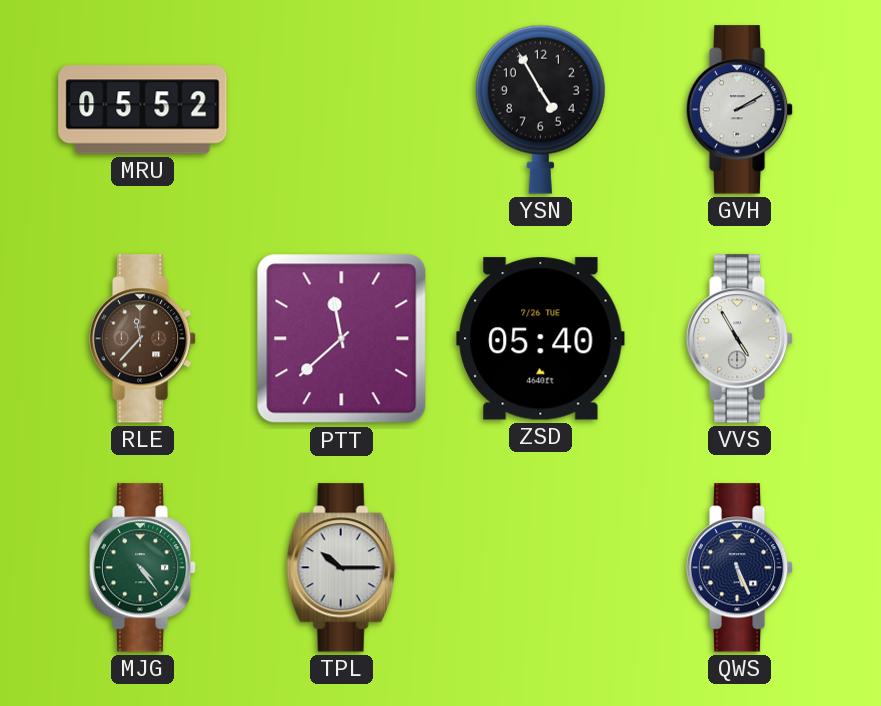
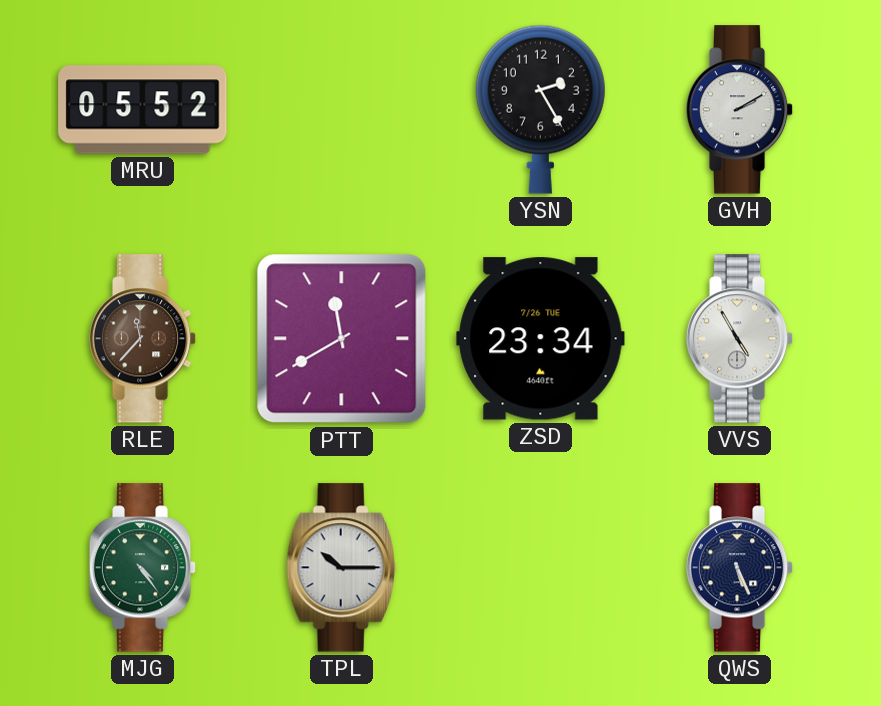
YSN: 4:55 -> 2:25
PTT: 11:38 -> 11:40
ZSD: 05:40 -> 23:34
